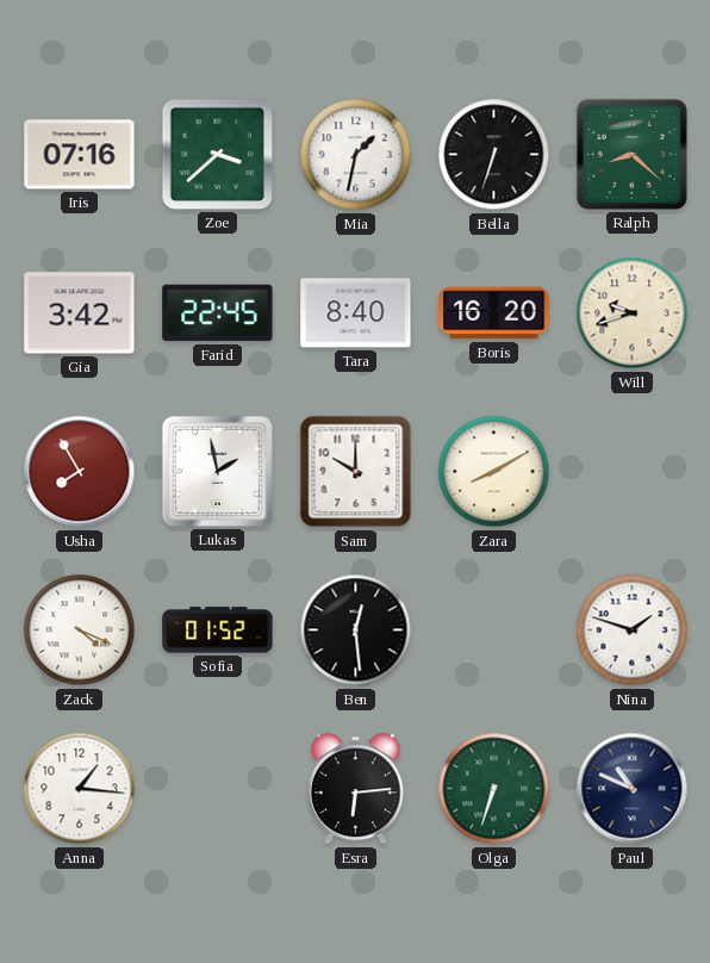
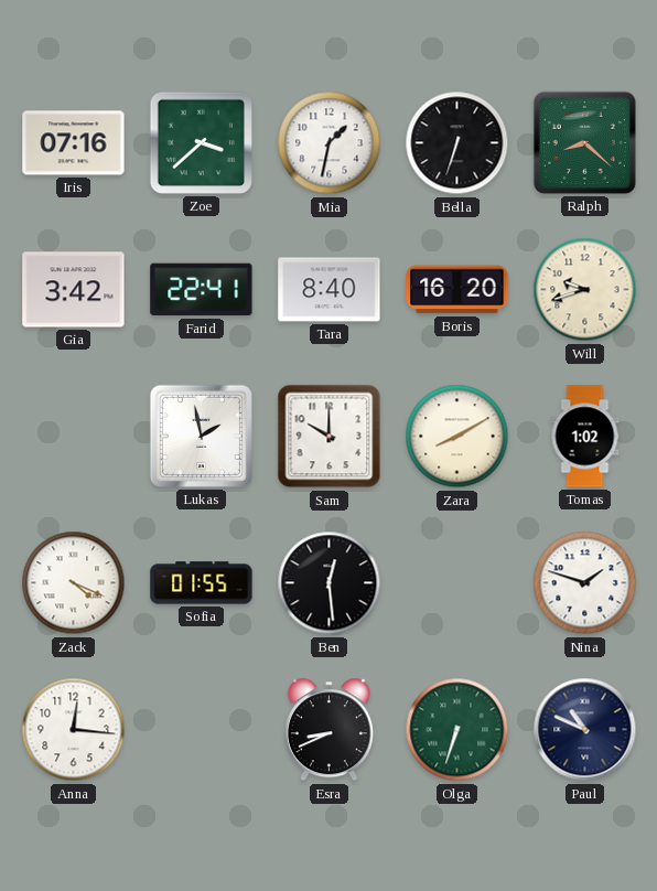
Farid: 22:45 -> 22:41
Usha: 7:55 -> none
Tomas: none -> 1:02
Sofia: 01:52 -> 01:55
Anna: 1:16 -> 12:16
Esra: 6:14 -> 8:41
